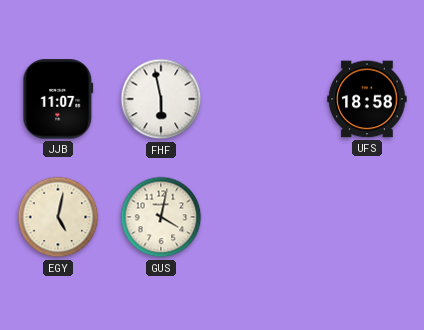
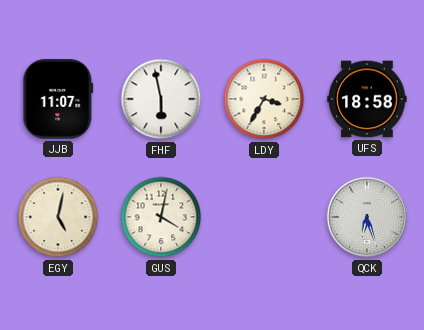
LDY: none -> 3:35
QCK: none -> 6:27
